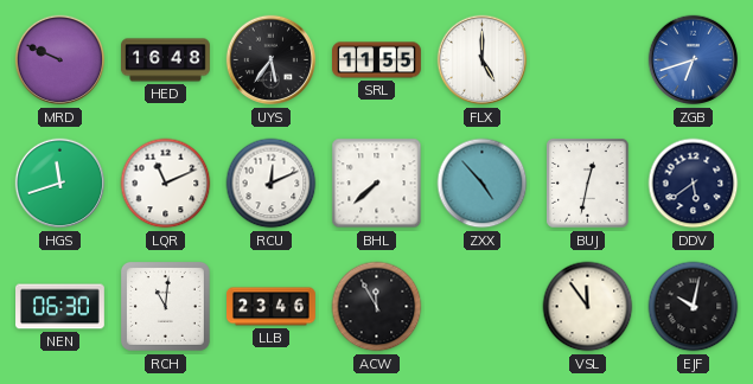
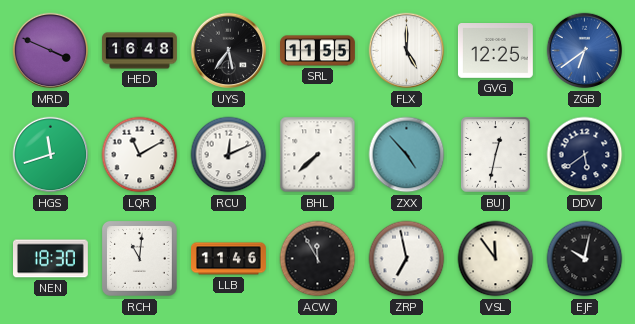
MRD: 9:49 -> 3:49
GVG: none -> 12:25
ZGB: 6:42 -> 6:39
LQR: 11:11 -> 11:10
NEN: 06:30 -> 18:30
LLB: 23:46 -> 11:46
ZRP: none -> 6:58
